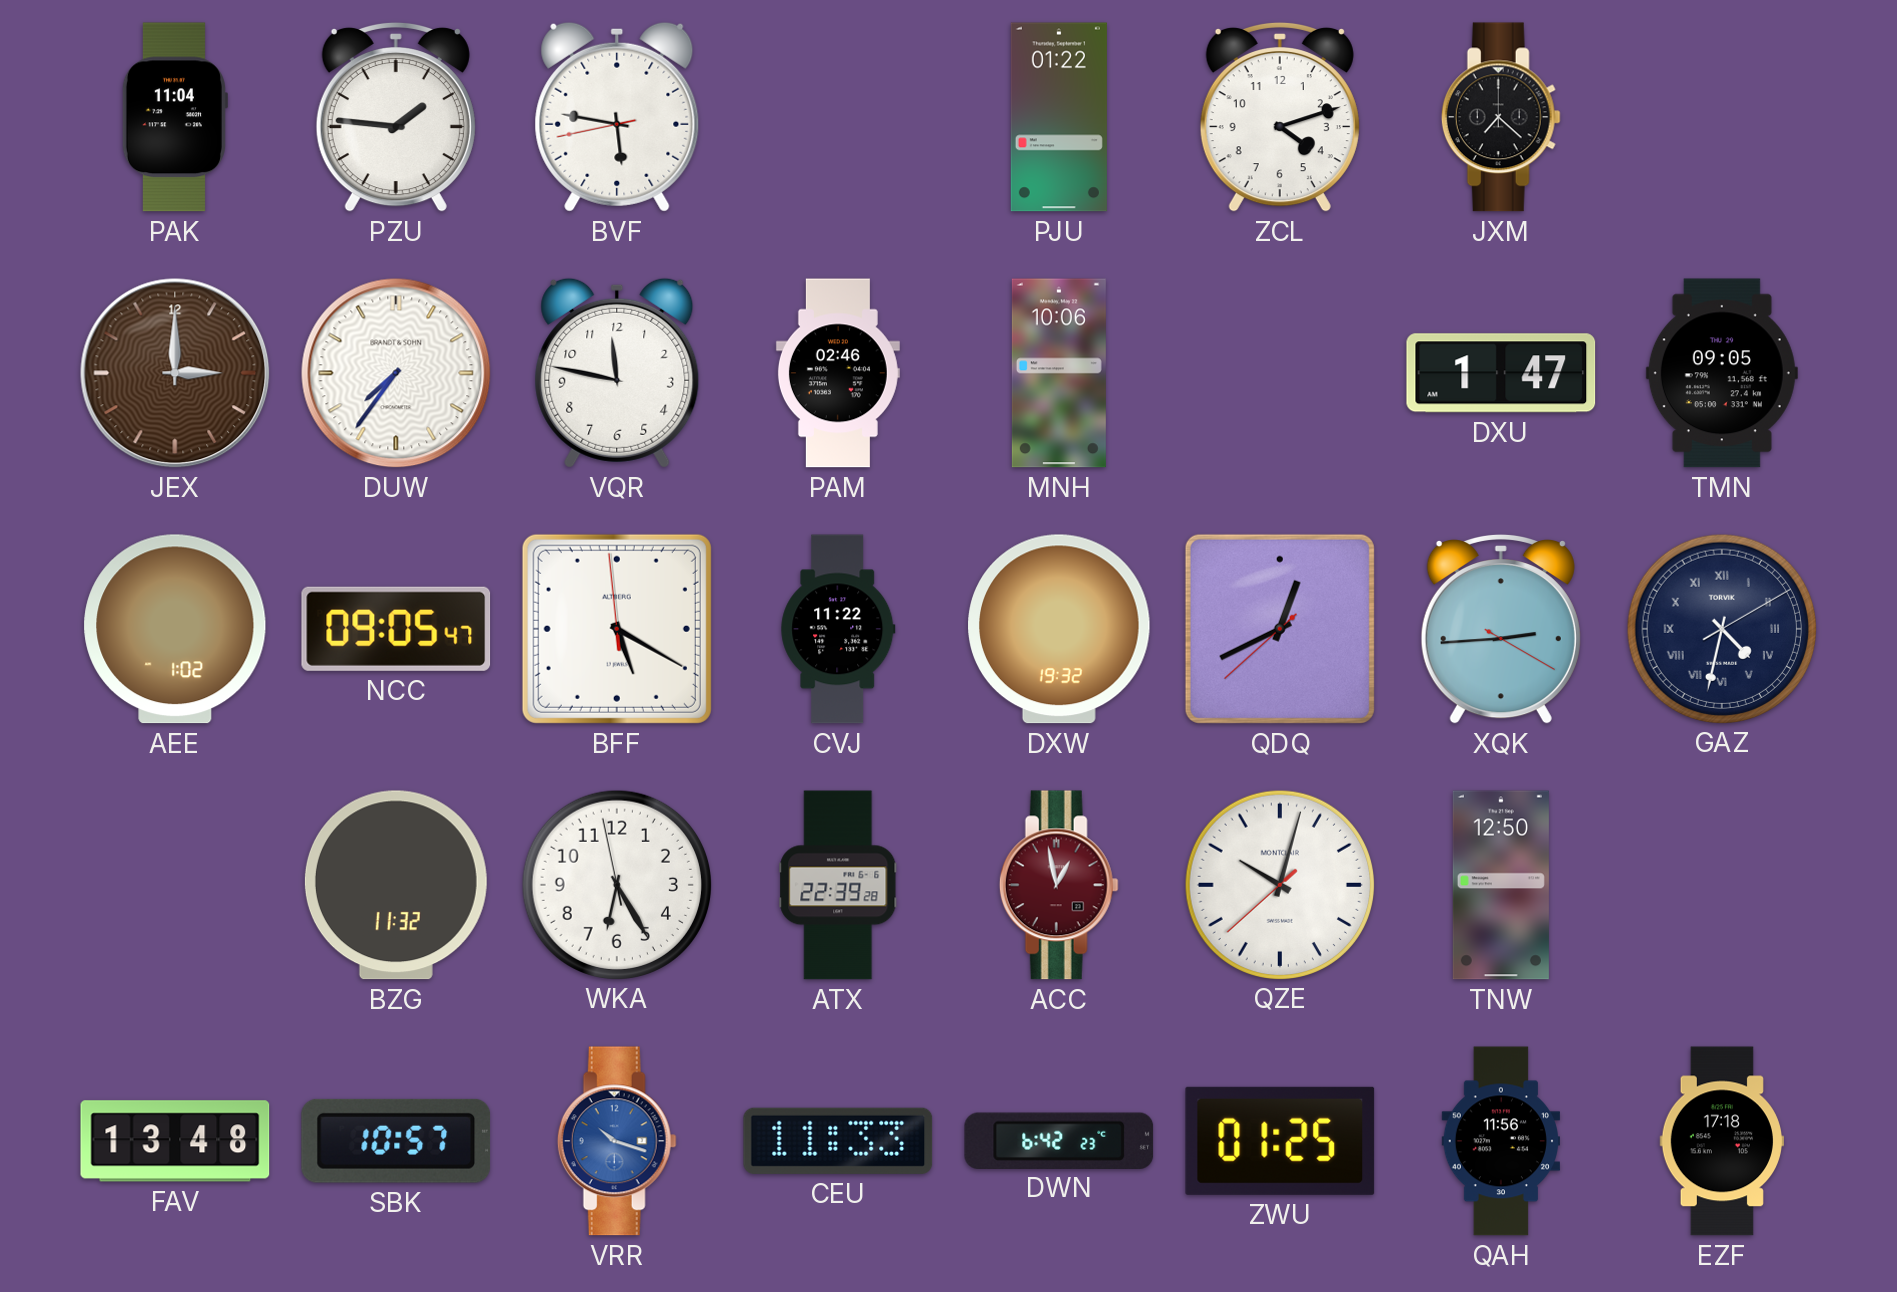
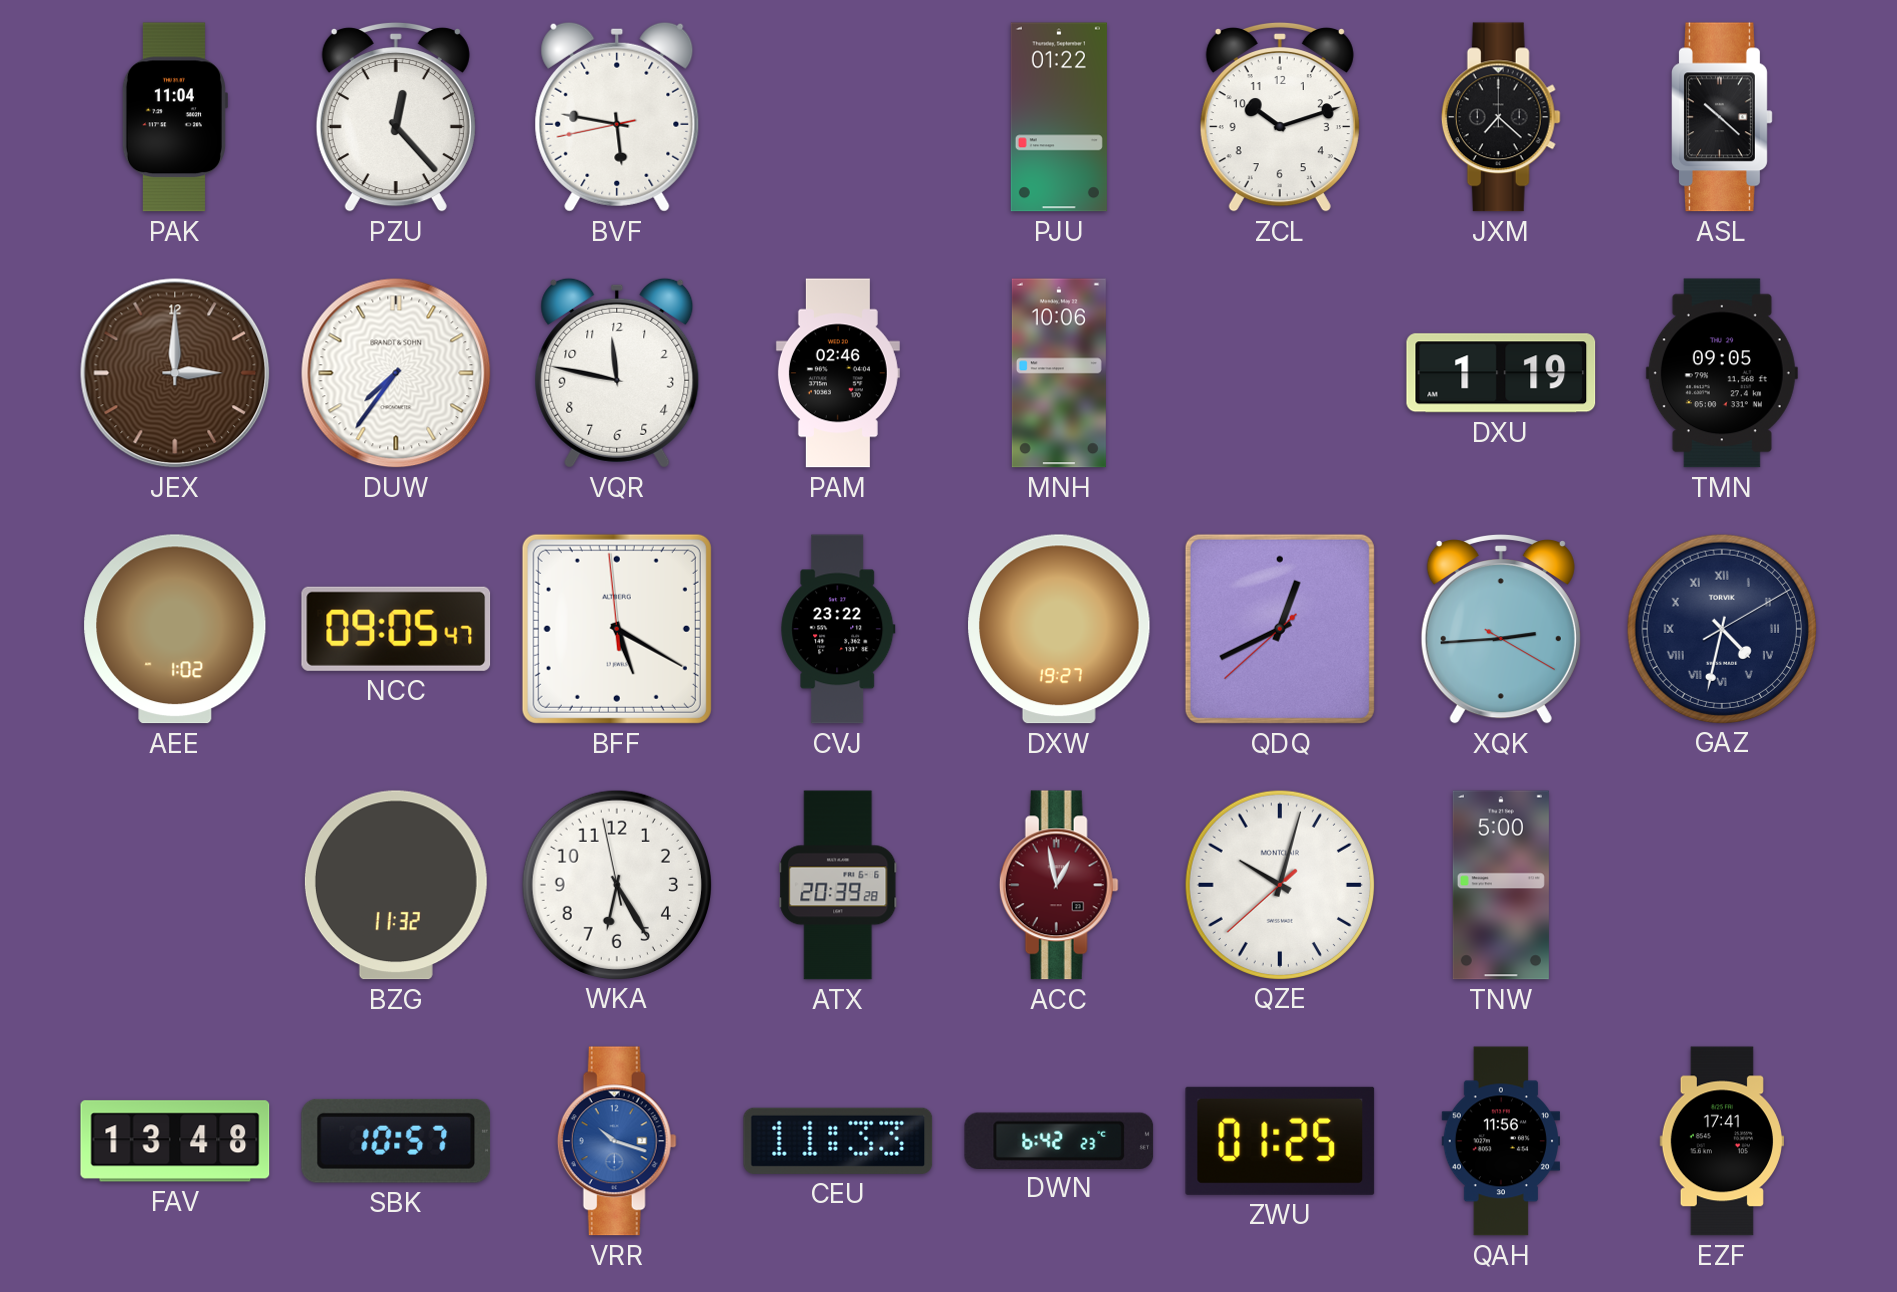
PZU: 1:46 -> 12:23
ZCL: 4:12 -> 10:12
ASL: none -> 10:22
DXU: 1:47 -> 1:19
CVJ: 11:22 -> 23:22
DXW: 19:32 -> 19:27
ATX: 22:39 -> 20:39
TNW: 12:50 -> 5:00
EZF: 17:18 -> 17:41
